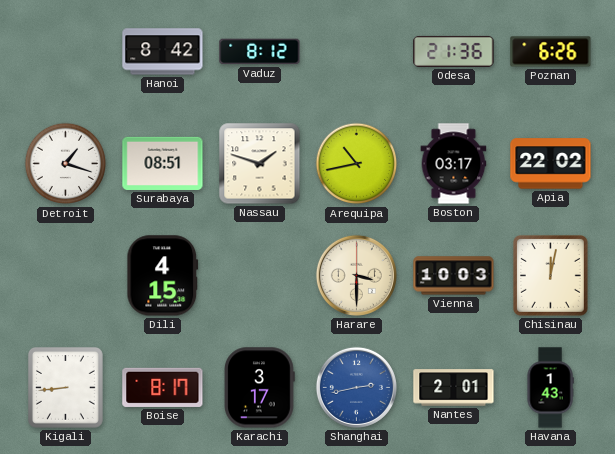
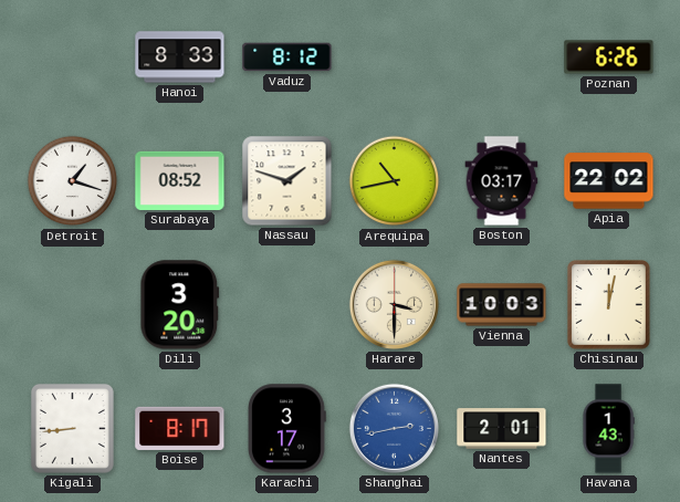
Hanoi: 8:42 -> 8:33
Odesa: 21:36 -> none
Surabaya: 08:51 -> 08:52
Dili: 4:15 -> 3:20
